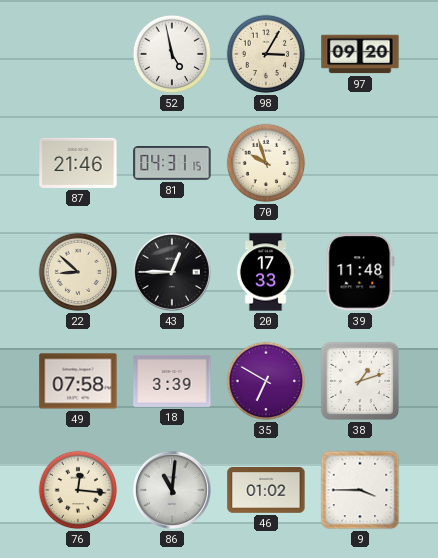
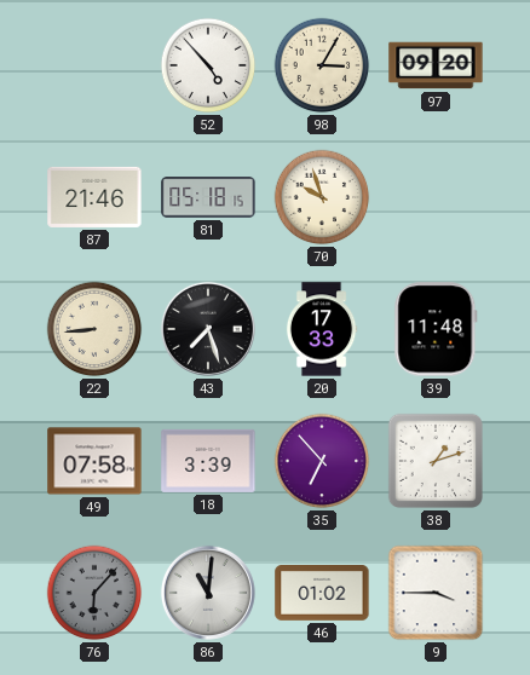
52: 4:58 -> 4:53
81: 04:31 -> 05:18
22: 8:52 -> 8:44
43: 12:45 -> 7:27
35: 6:50 -> 6:53
76: 12:16 -> 6:07
76 dial: cream -> grey
